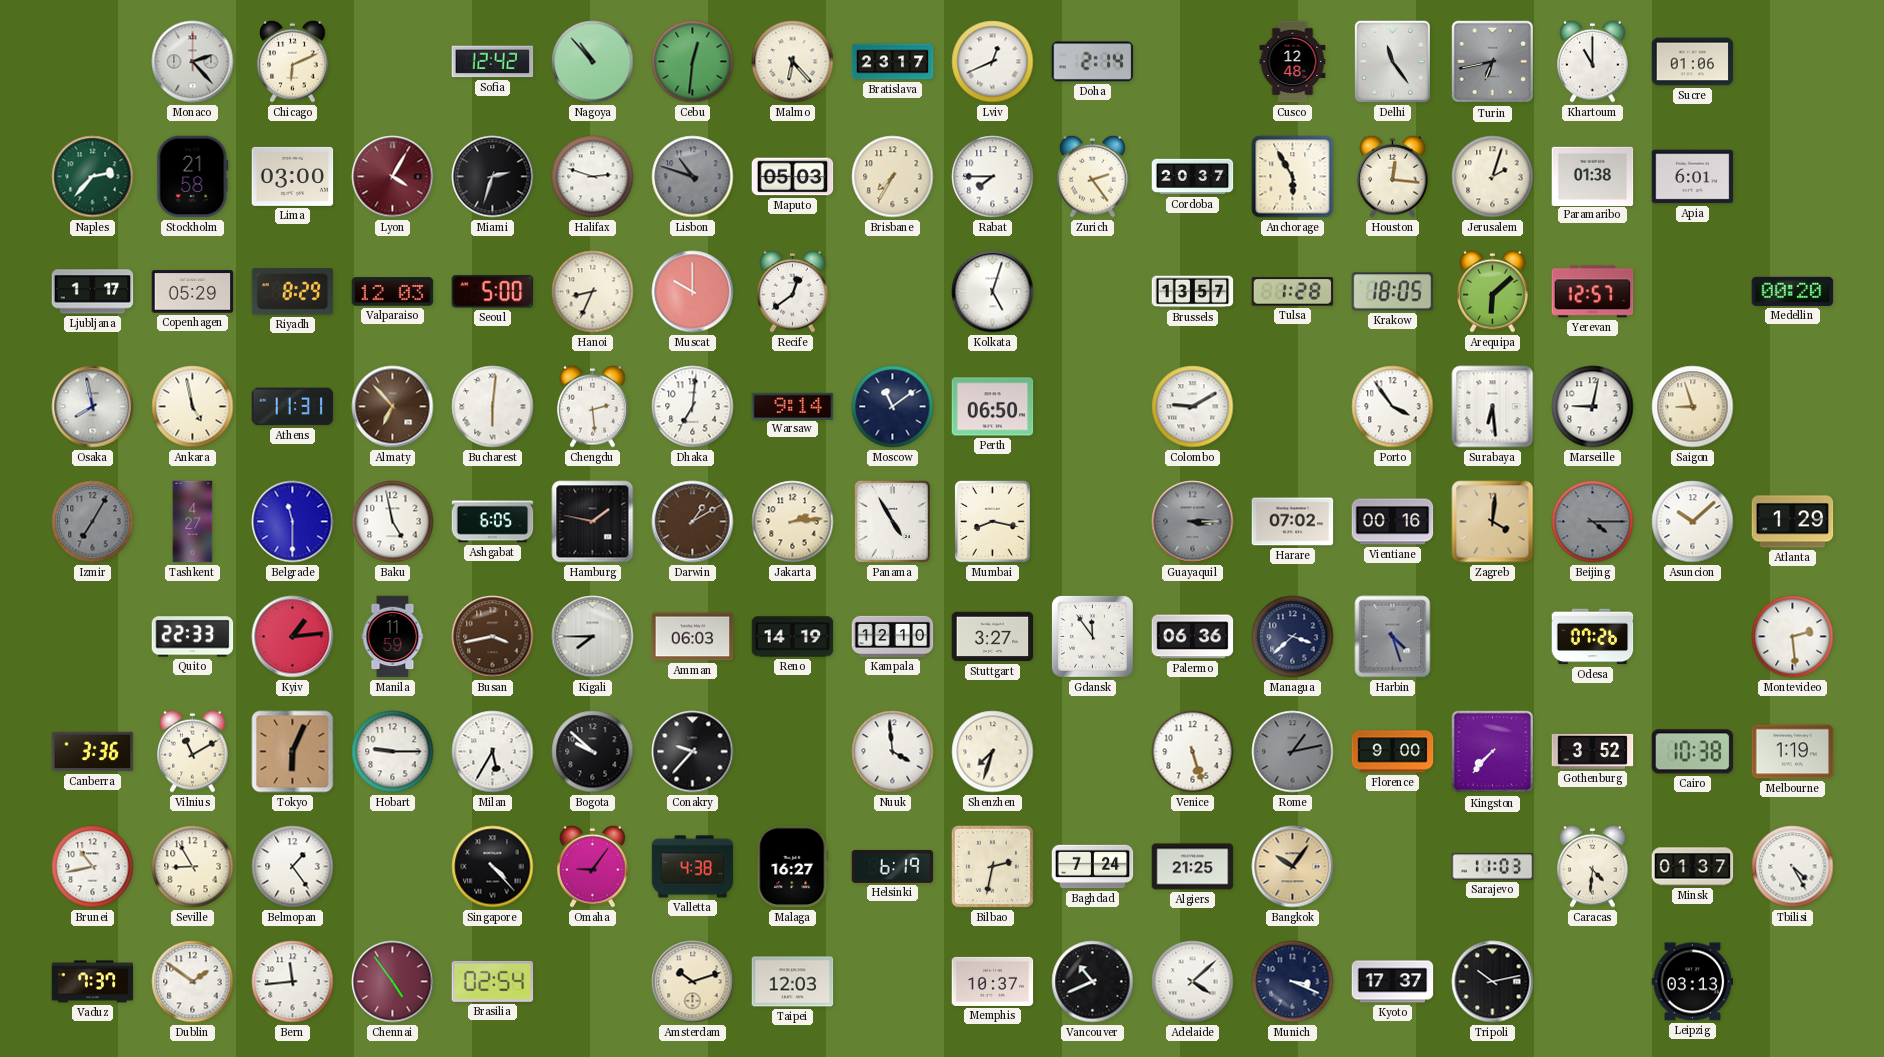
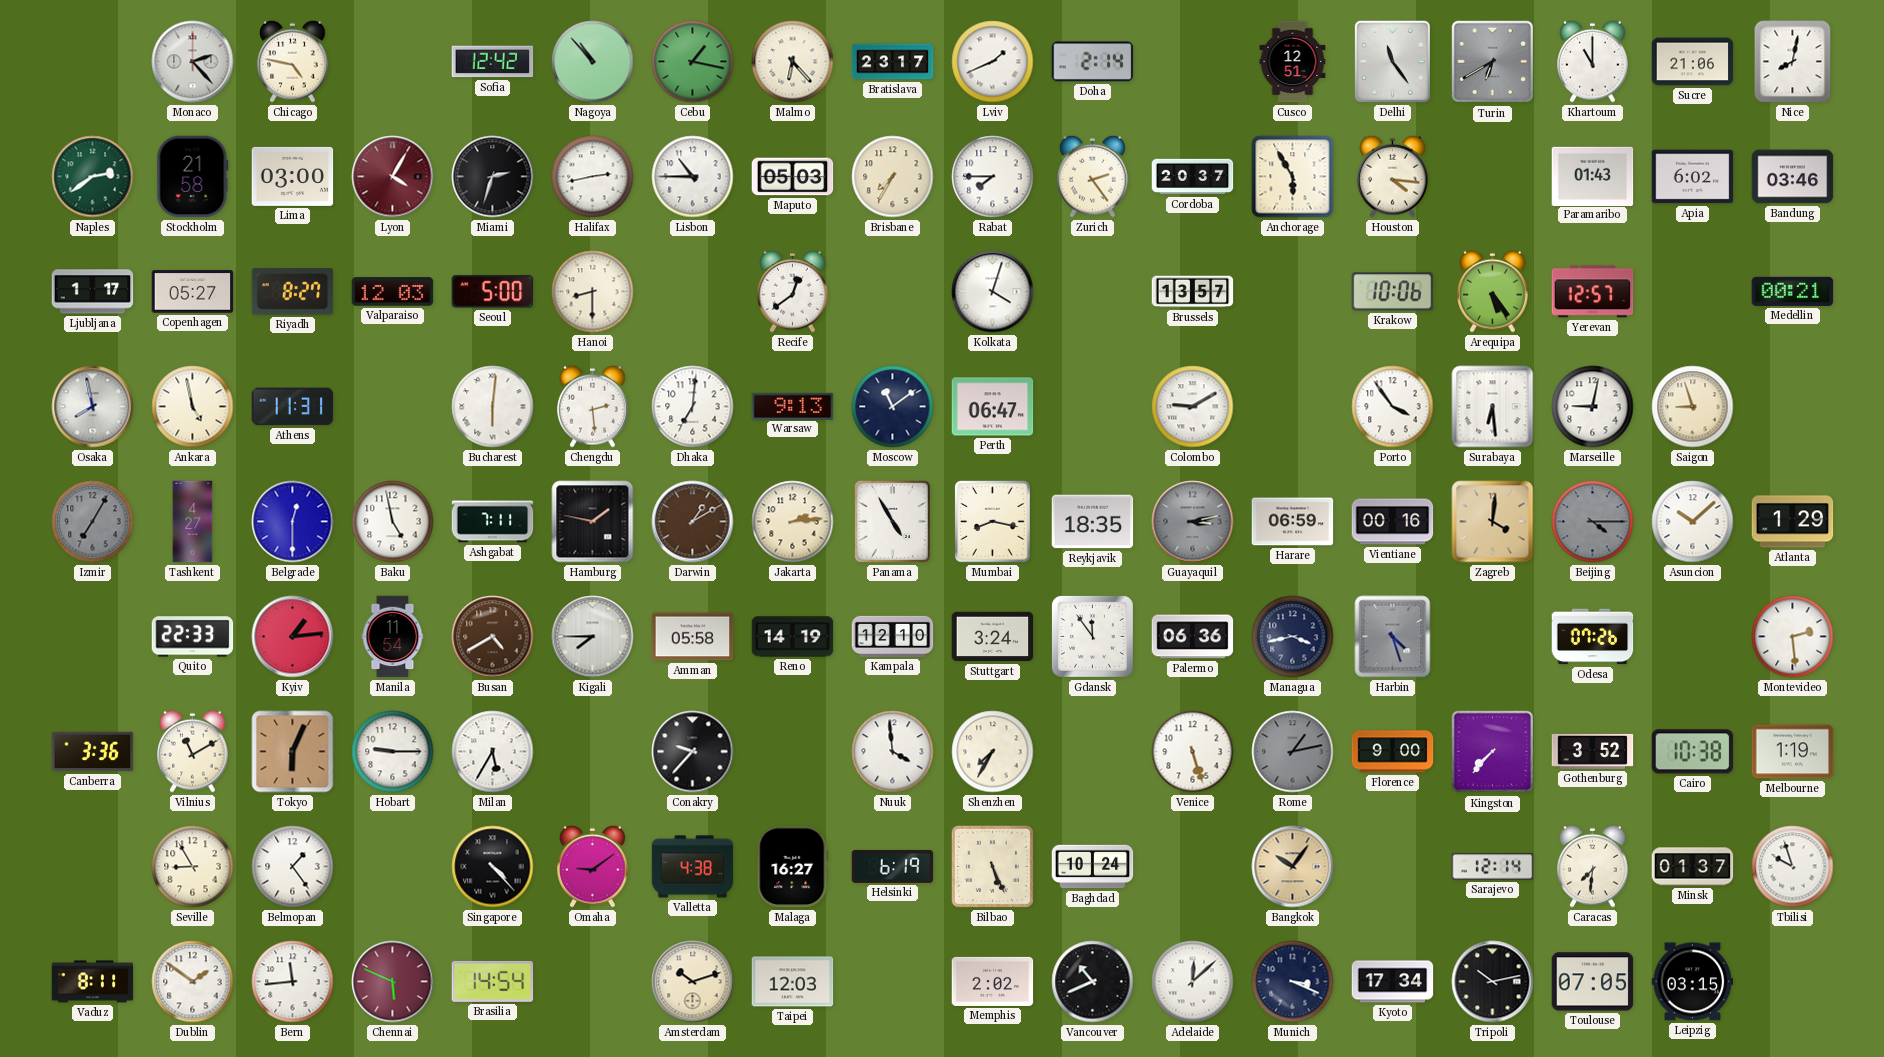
Chicago: 6:11 -> 4:47
Cebu: 12:31 -> 1:17
Lviv: 12:41 -> 1:41
Cusco: 12:48 -> 12:51
Turin: 6:43 -> 6:40
Sucre: 01:06 -> 21:06
Nice: none -> 8:02
Naples: 2:37 -> 2:39
Halifax: 2:48 -> 2:43
Lisbon: 10:48 -> 10:45
Lisbon dial: grey -> white
Houston: 12:16 -> 4:16
Jerusalem: 2:03 -> none
Paramaribo: 01:38 -> 01:43
Apia: 6:01 -> 6:02
Bandung: none -> 03:46
Copenhagen: 05:29 -> 05:27
Riyadh: 8:29 -> 8:27
Hanoi: 8:34 -> 8:30
Muscat: 10:00 -> none
Kolkata: 5:03 -> 4:03
Tulsa: 1:28 -> none
Krakow: 18:05 -> 10:06
Arequipa: 6:08 -> 5:24
Medellin: 00:20 -> 00:21
Almaty: 6:53 -> none
Warsaw: 9:14 -> 9:13
Perth: 06:50 -> 06:47
Belgrade: 11:30 -> 12:30
Ashgabat: 6:05 -> 7:11
Reykjavik: none -> 18:35
Guayaquil: 3:15 -> 3:13
Harare: 07:02 -> 06:59
Manila: 11:59 -> 11:54
Busan: 3:43 -> 4:40
Amman: 06:03 -> 05:58
Stuttgart: 3:27 -> 3:24
Managua: 3:38 -> 3:43
Bogota: 9:52 -> none
Shenzhen: 7:33 -> 7:35
Brunei: 10:43 -> none
Omaha: 9:06 -> 9:09
Bilbao: 2:32 -> 5:26
Baghdad: 7:24 -> 10:24
Algiers: 21:25 -> none
Sarajevo: 11:03 -> 12:14
Caracas: 4:31 -> 7:31
Tbilisi: 4:25 -> 9:57
Vaduz: 7:37 -> 8:11
Chennai: 4:54 -> 5:49
Brasilia: 02:54 -> 14:54
Memphis: 10:37 -> 2:02
Adelaide: 4:08 -> 12:08
Kyoto: 17:37 -> 17:34
Toulouse: none -> 07:05
Leipzig: 03:13 -> 03:15
